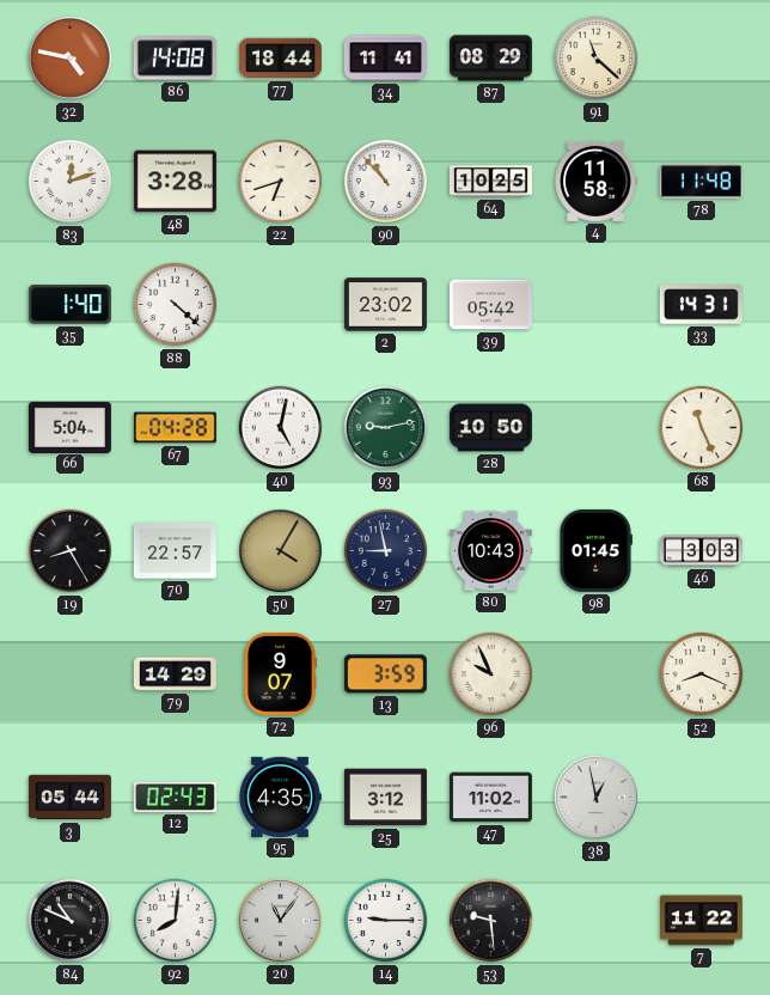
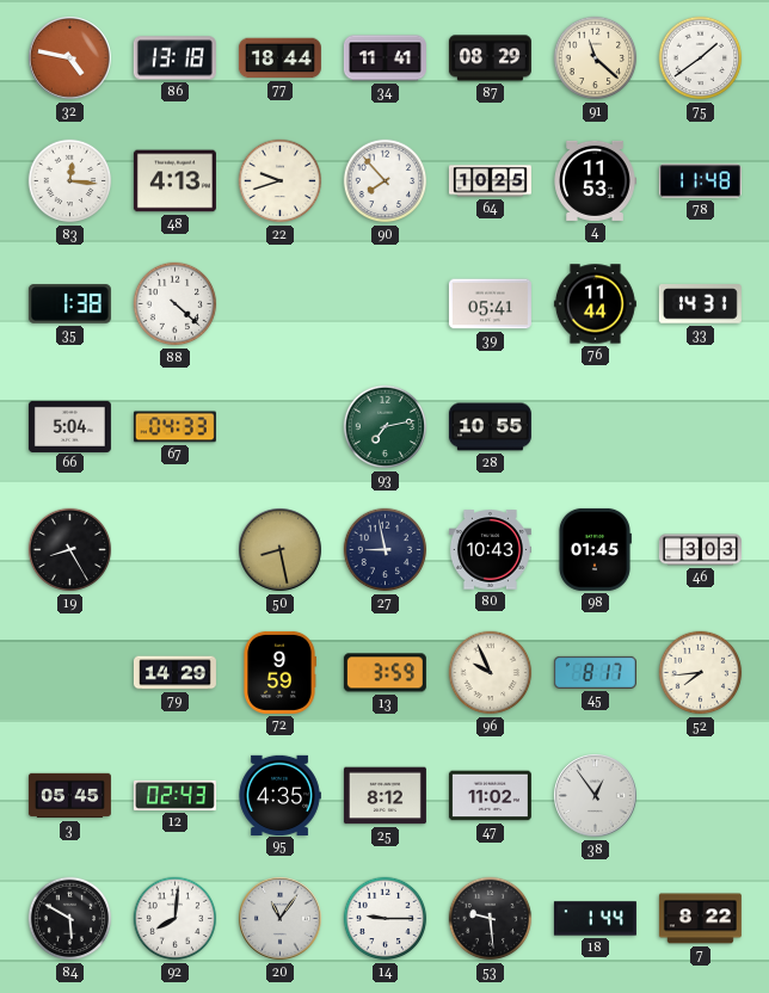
86: 14:08 -> 13:18
75: none -> 1:39
83: 12:12 -> 12:16
48: 3:28 -> 4:13
22: 6:42 -> 9:42
90: 10:53 -> 7:53
4: 11:58 -> 11:53
35: 1:40 -> 1:38
2: 23:02 -> none
39: 05:42 -> 05:41
76: none -> 11:44
67: 04:28 -> 04:33
40: 5:02 -> none
93: 9:13 -> 7:13
28: 10:50 -> 10:55
68: 11:26 -> none
70: 22:57 -> none
50: 4:05 -> 8:28
72: 9:07 -> 9:59
45: none -> 8:17
52: 8:19 -> 7:44
3: 05:44 -> 05:45
25: 3:12 -> 8:12
38: 12:58 -> 12:54
84: 10:49 -> 5:50
18: none -> 1:44
7: 11:22 -> 8:22
